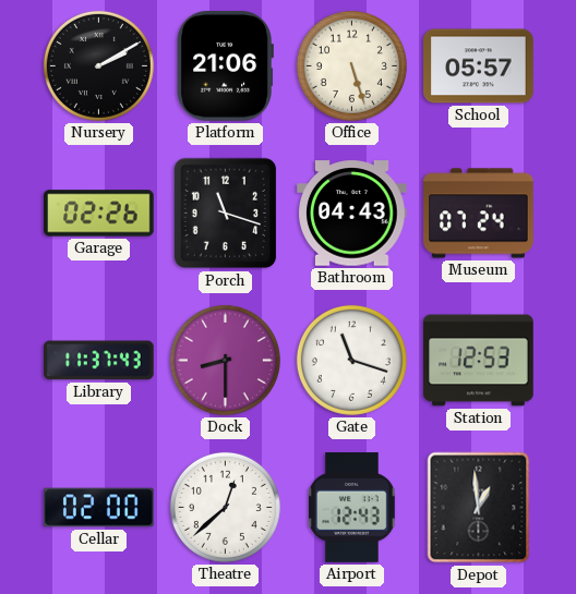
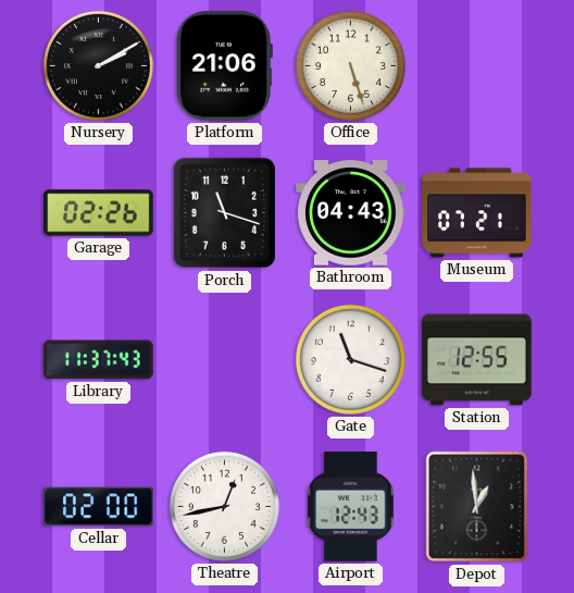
School: 05:57 -> none
Museum: 07:24 -> 07:21
Dock: 8:30 -> none
Station: 12:53 -> 12:55
Theatre: 12:38 -> 12:43
